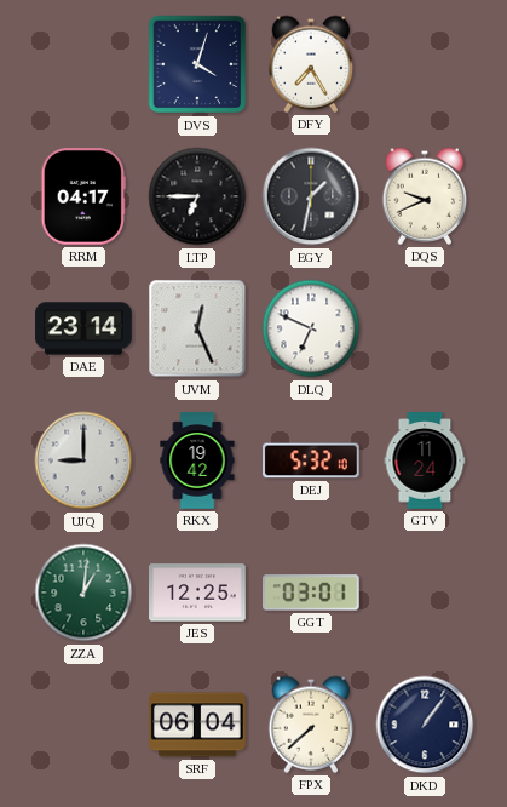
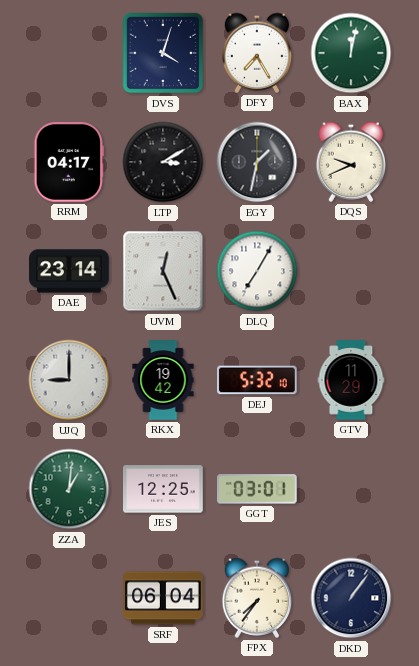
BAX: none -> 12:02
LTP: 6:45 -> 3:10
DLQ: 6:49 -> 7:05
GTV: 11:24 -> 11:29
FPX: 7:38 -> 7:36
